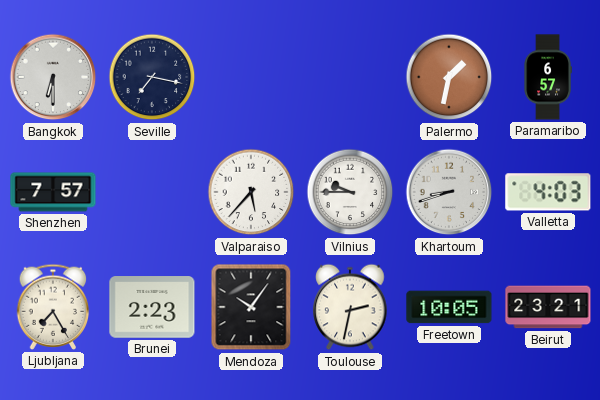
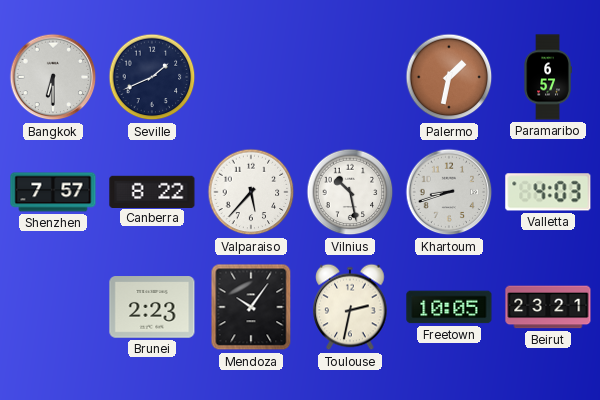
Seville: 7:17 -> 1:41
Canberra: none -> 8:22
Vilnius: 9:45 -> 10:28
Ljubljana: 7:25 -> none
